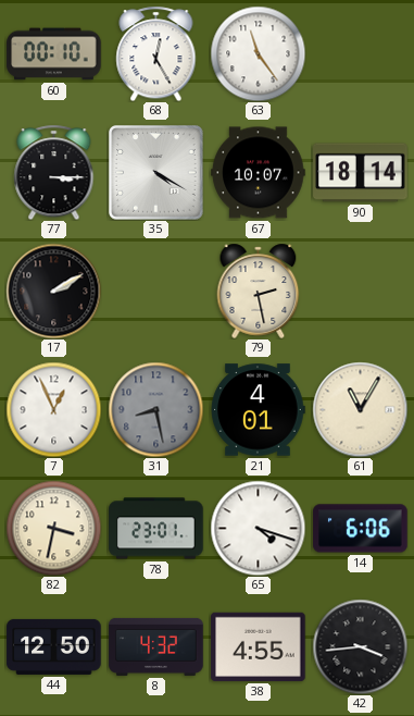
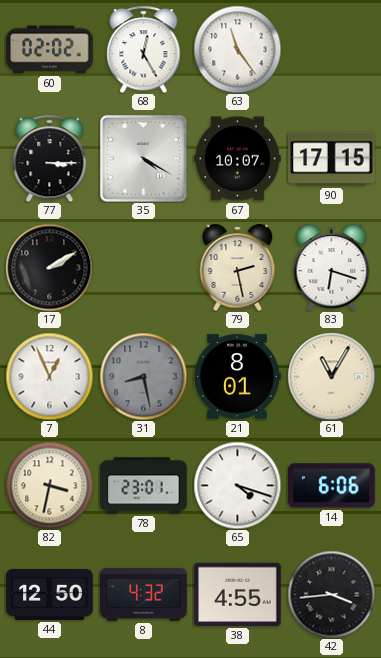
60: 00:10 -> 02:02
90: 18:14 -> 17:15
83: none -> 6:18
21: 4:01 -> 8:01
